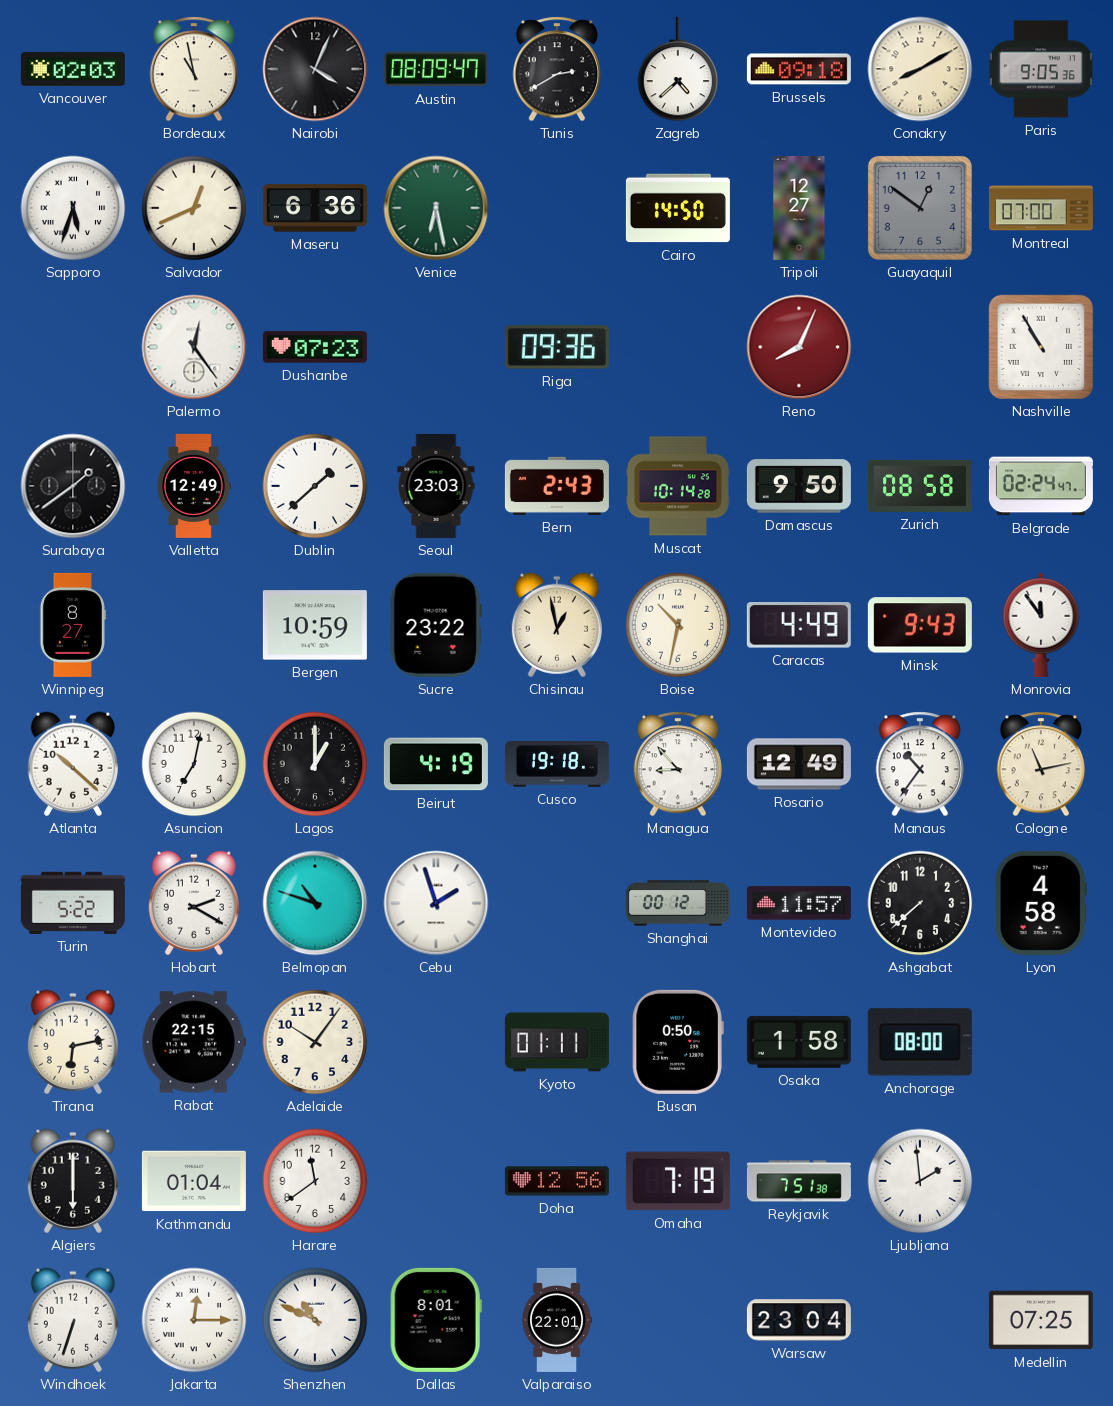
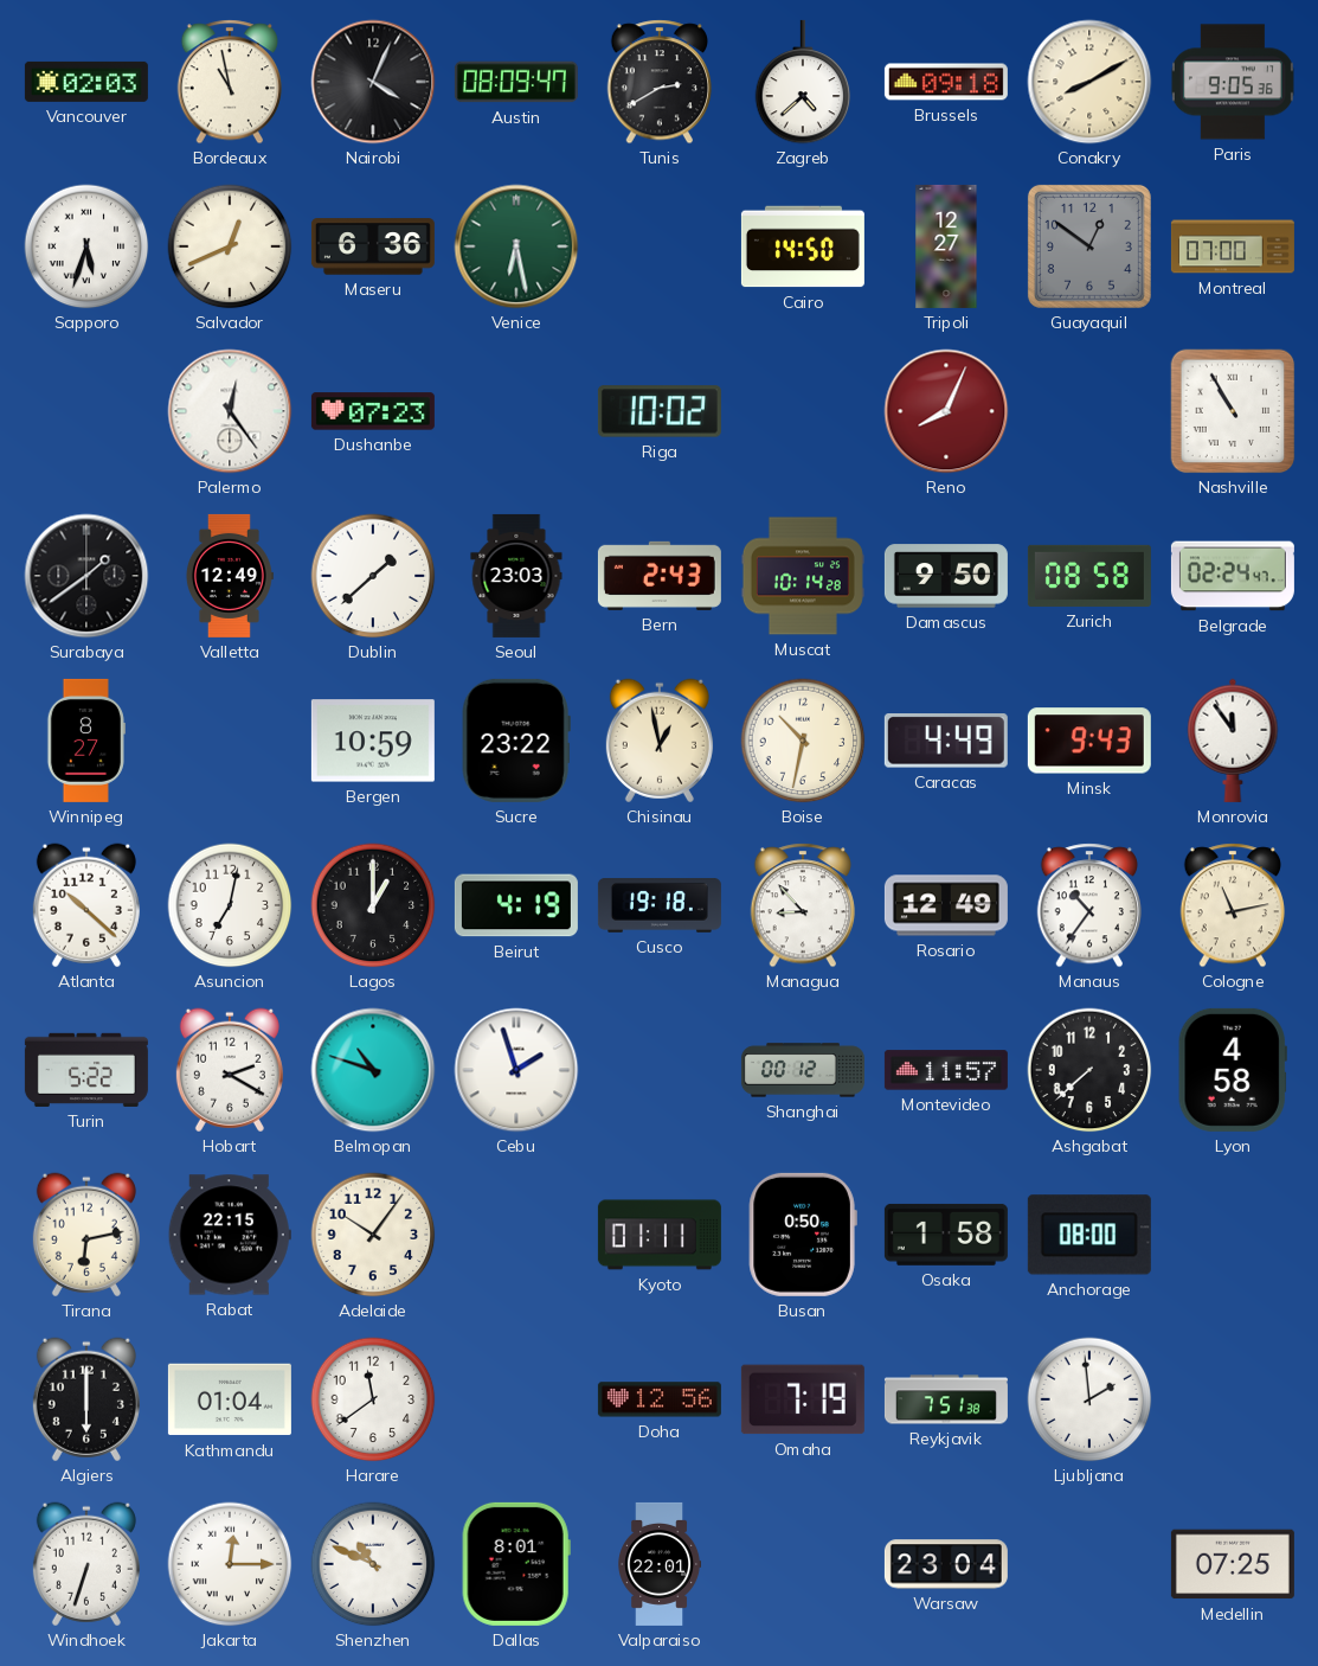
Riga: 09:36 -> 10:02
